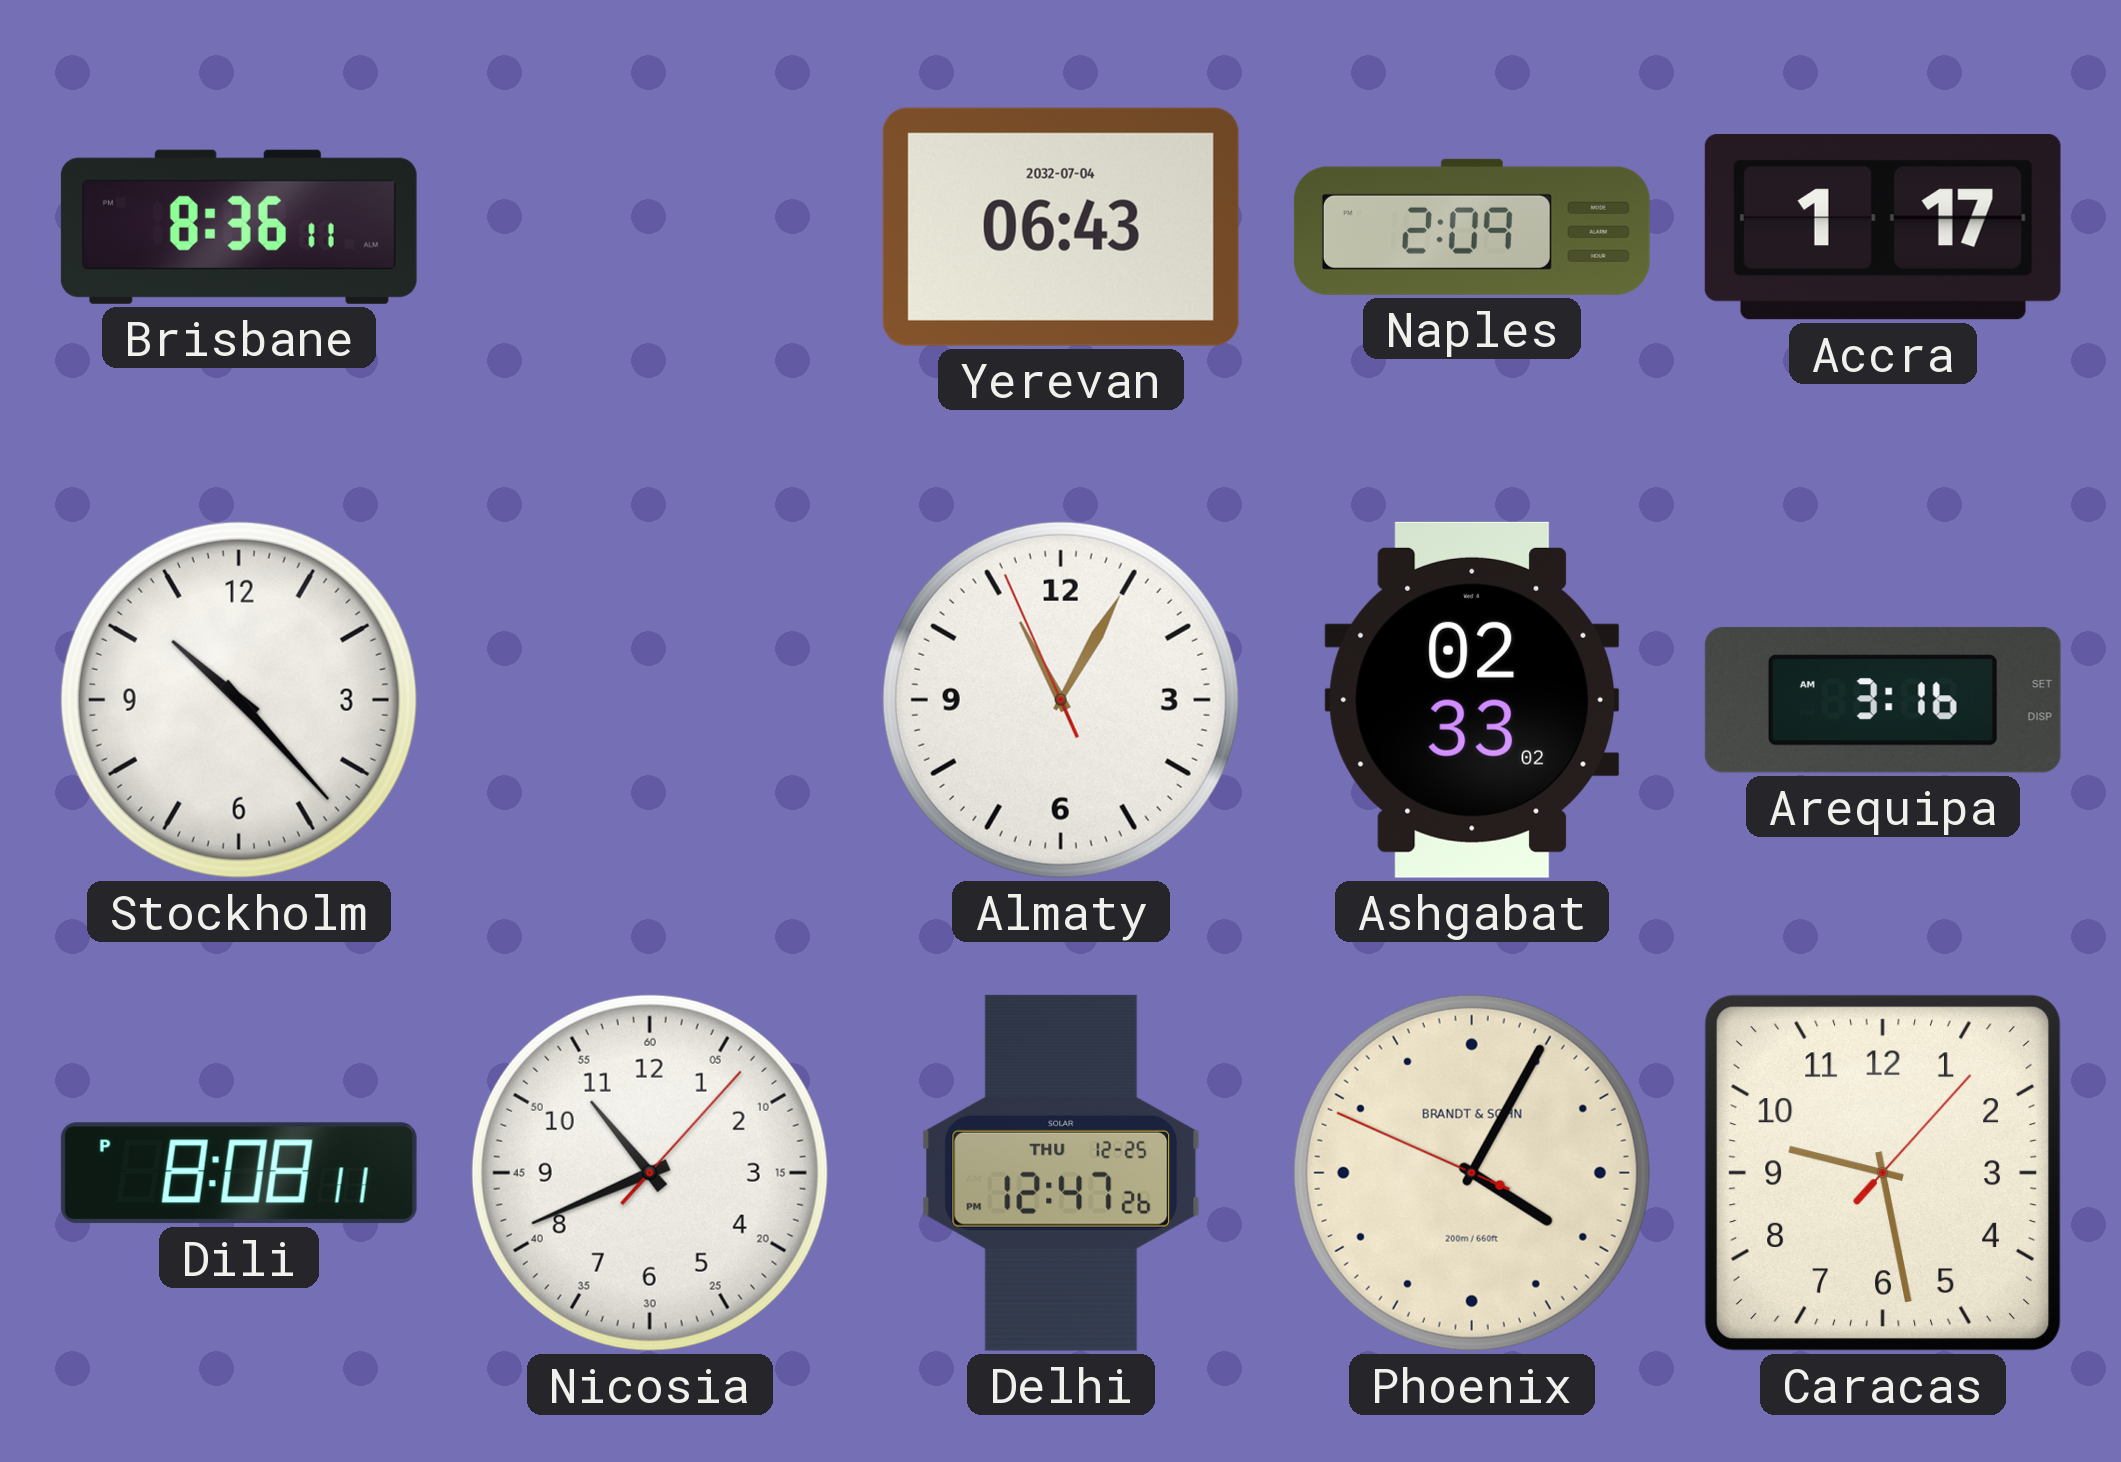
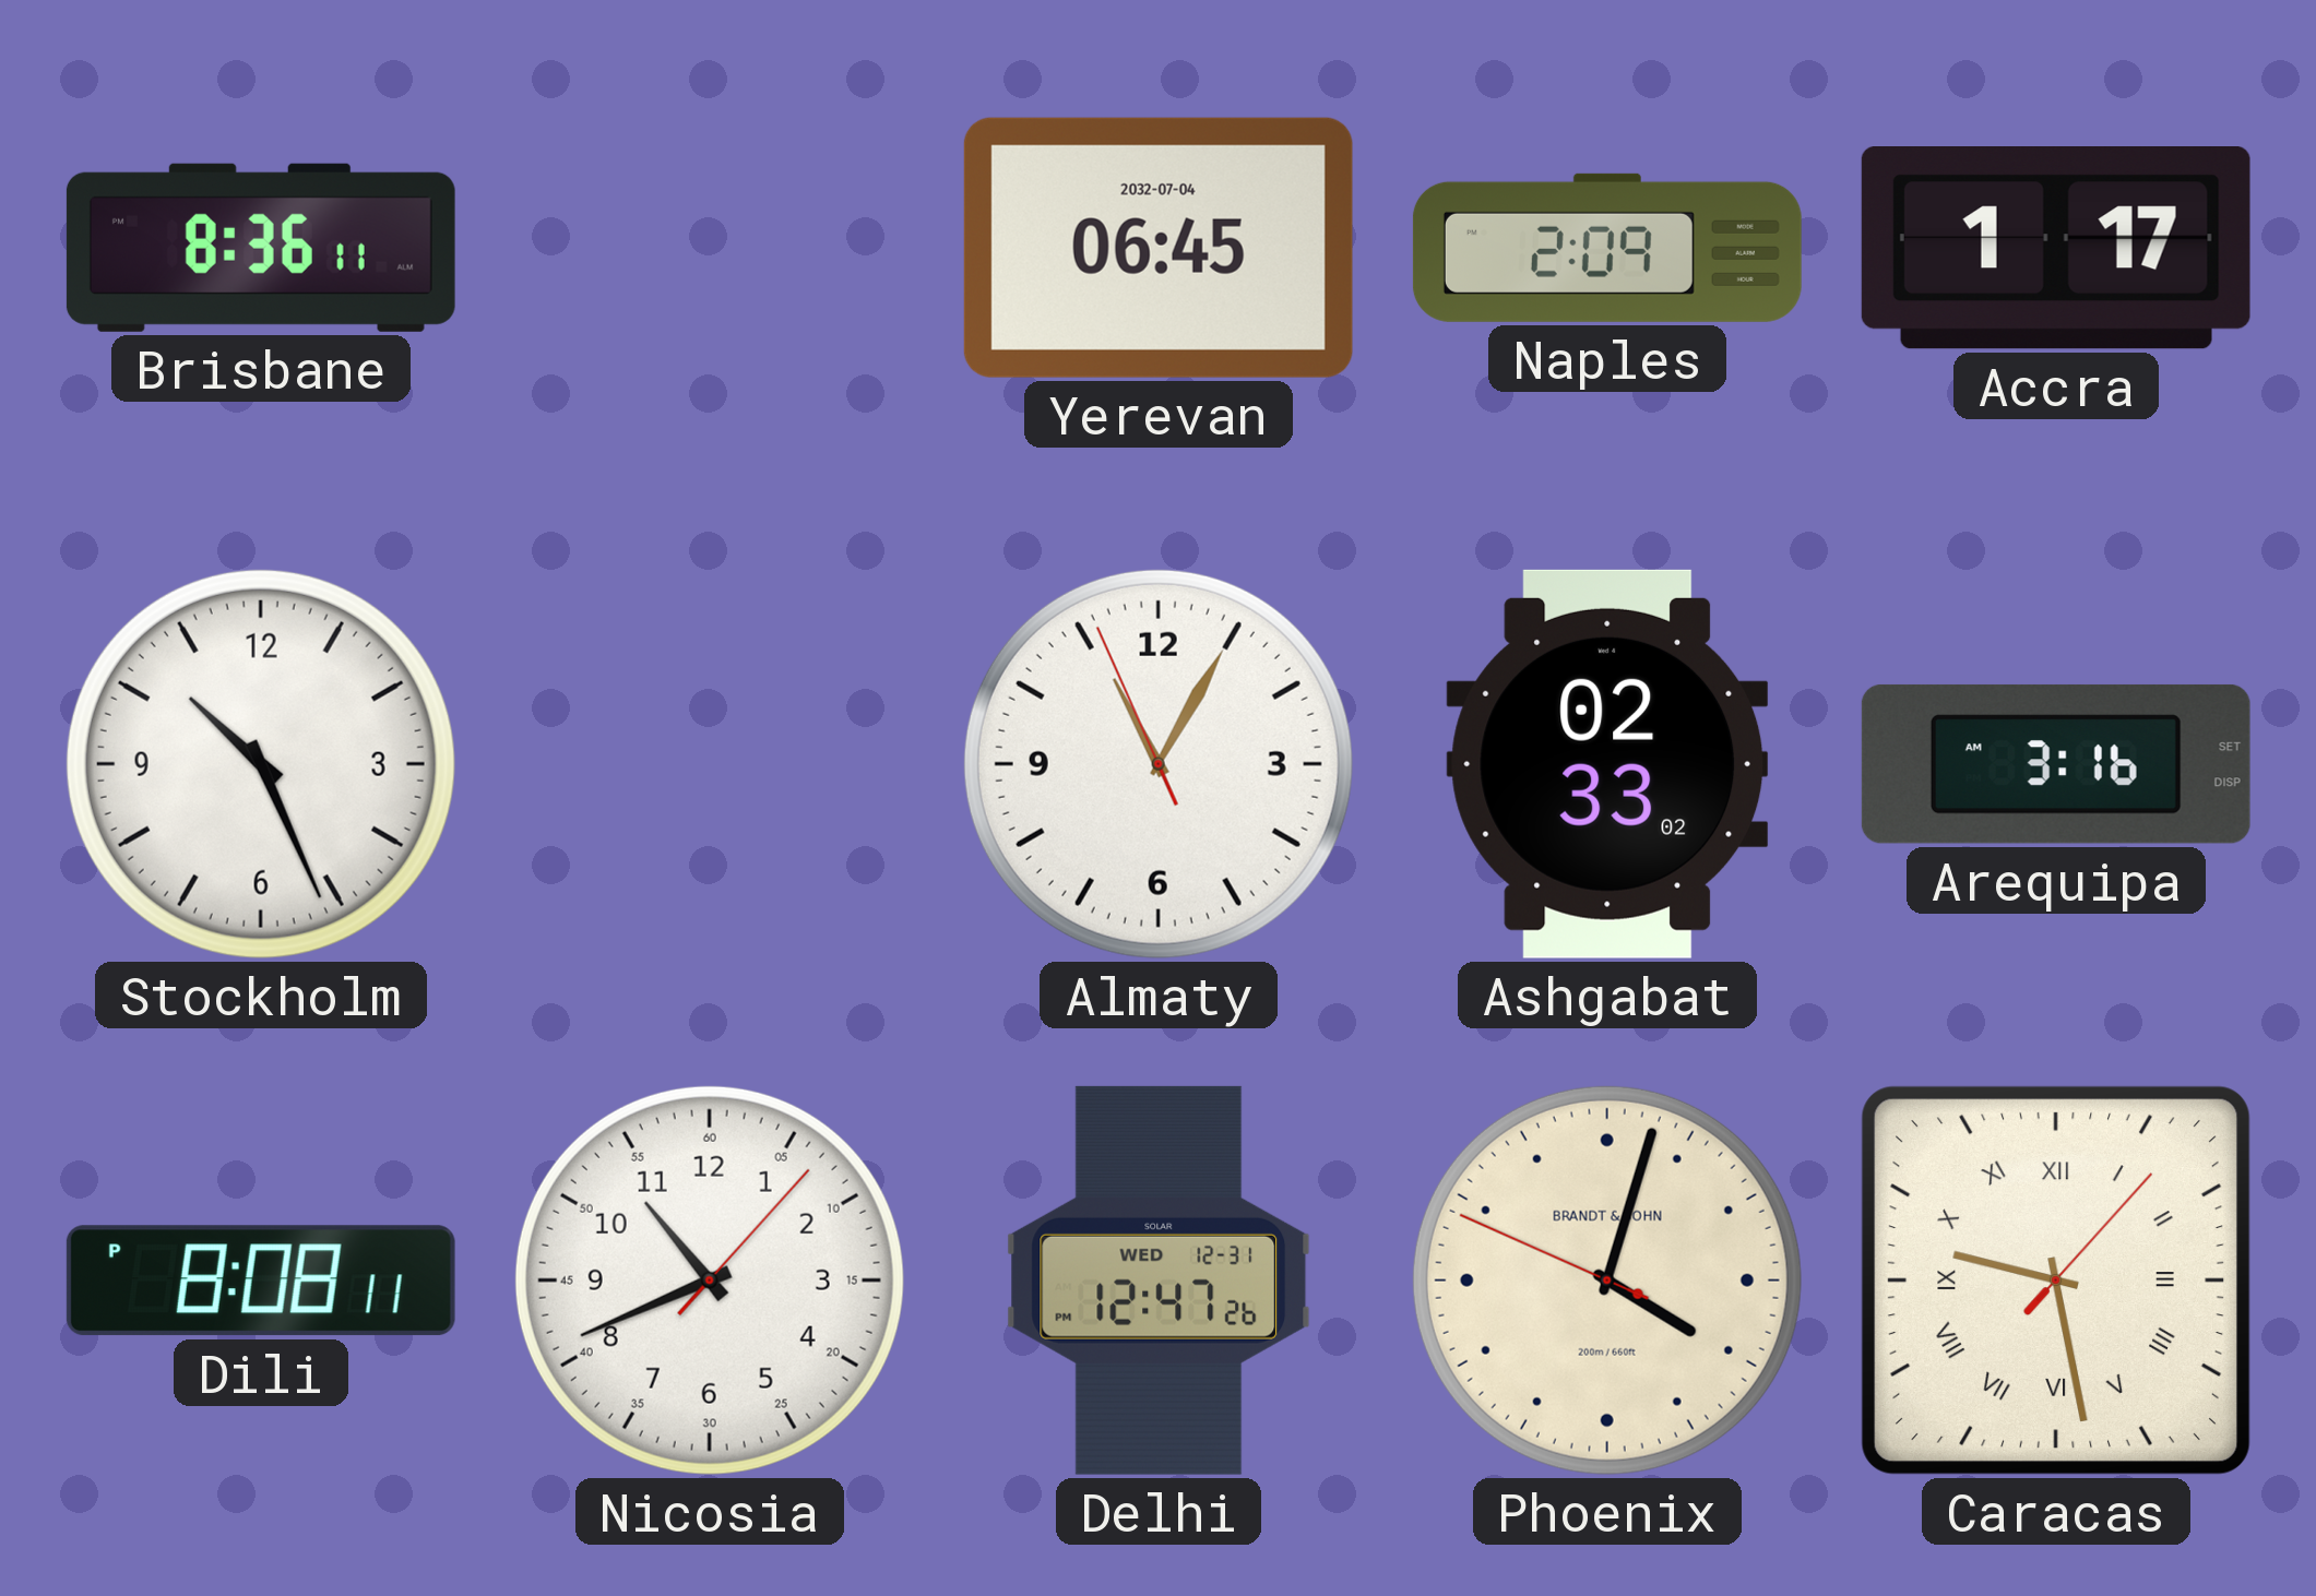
Yerevan: 06:43 -> 06:45
Stockholm: 10:23 -> 10:26
Delhi date: THU 12-25 -> WED 12-31
Phoenix: 4:04 -> 4:02
Caracas numerals: Arabic -> Roman
